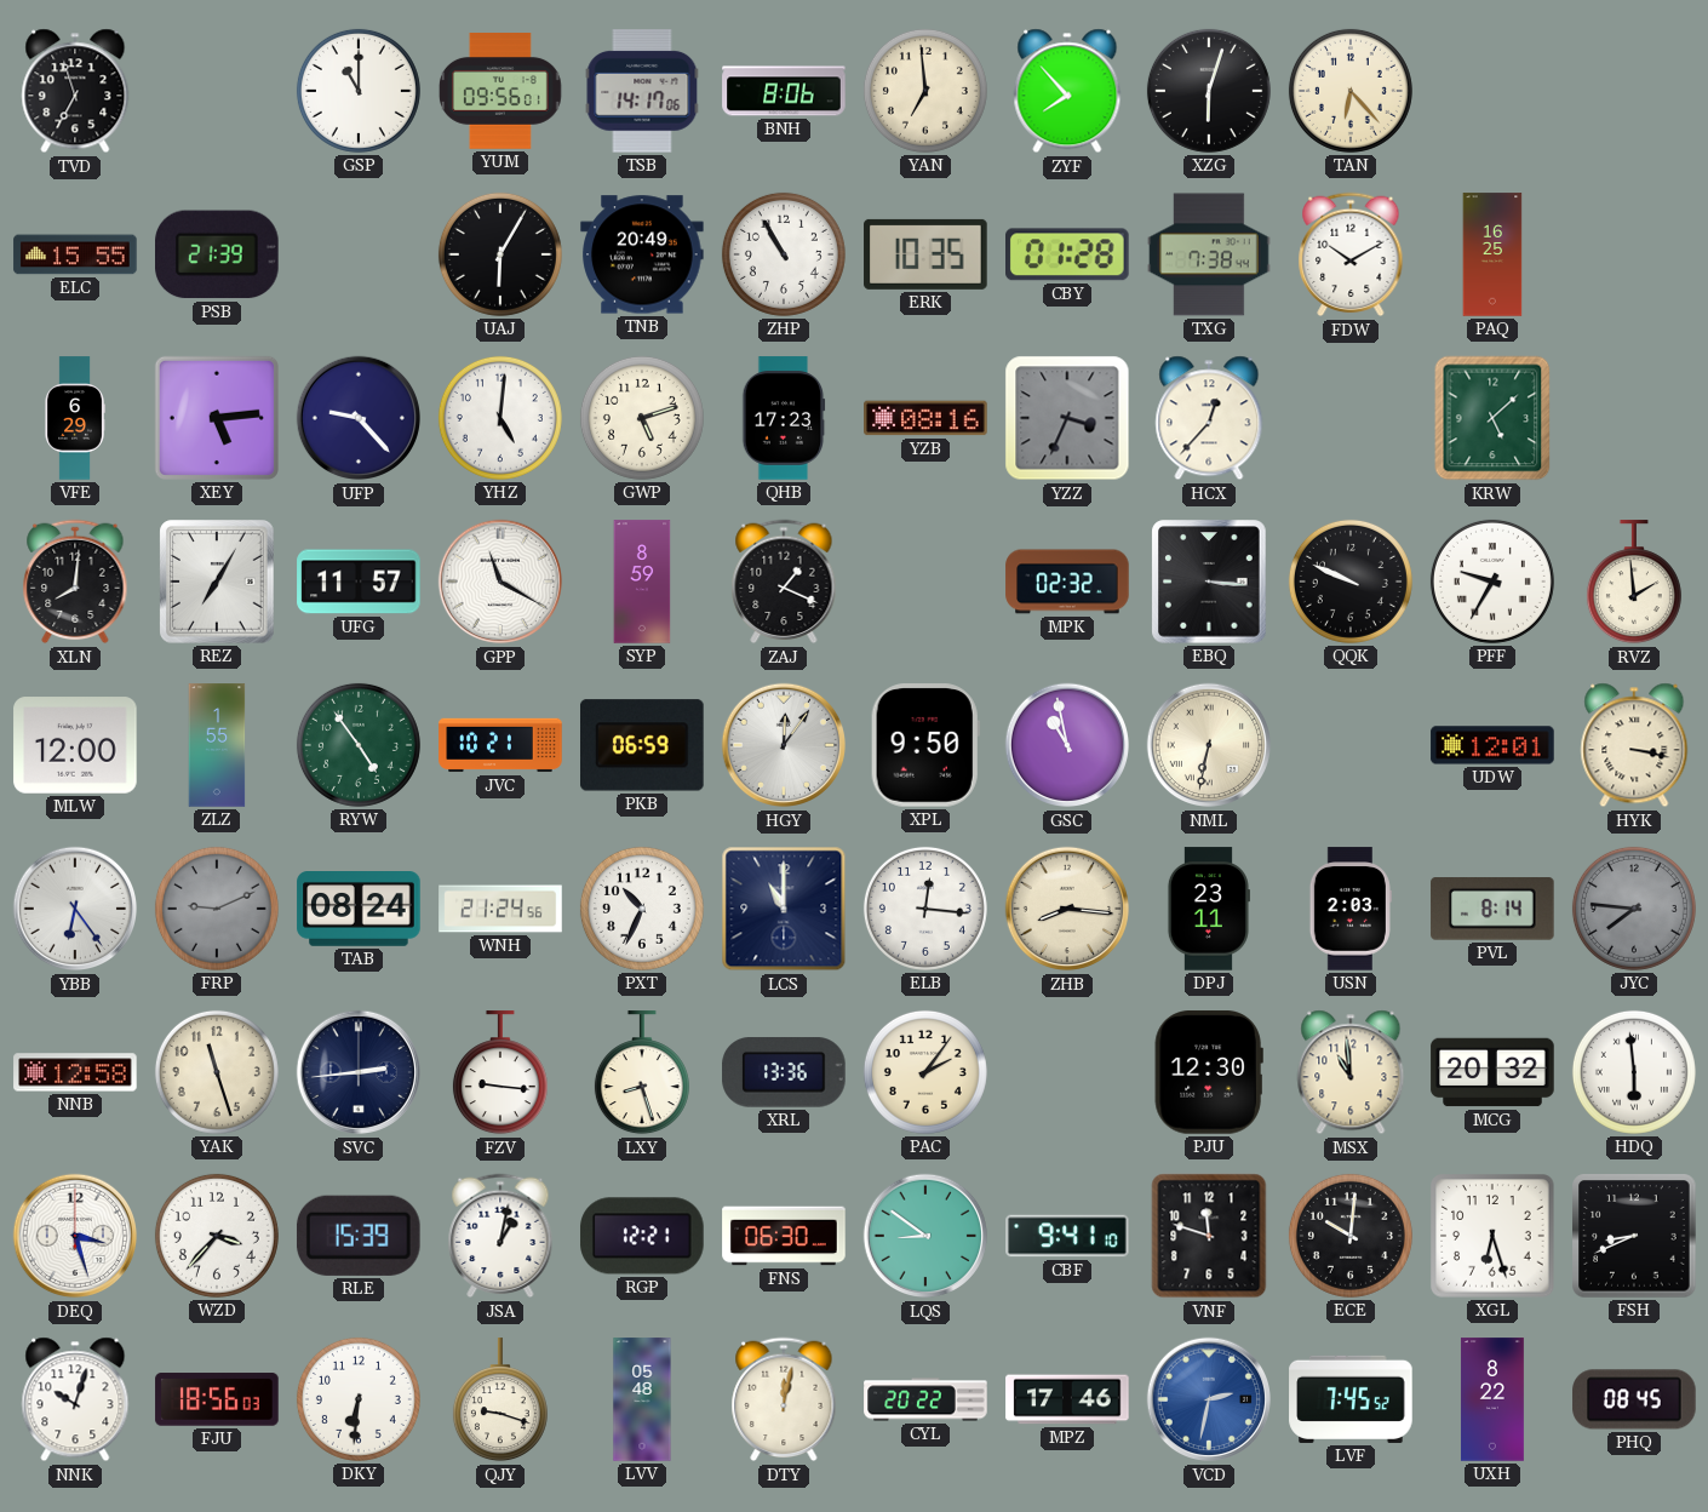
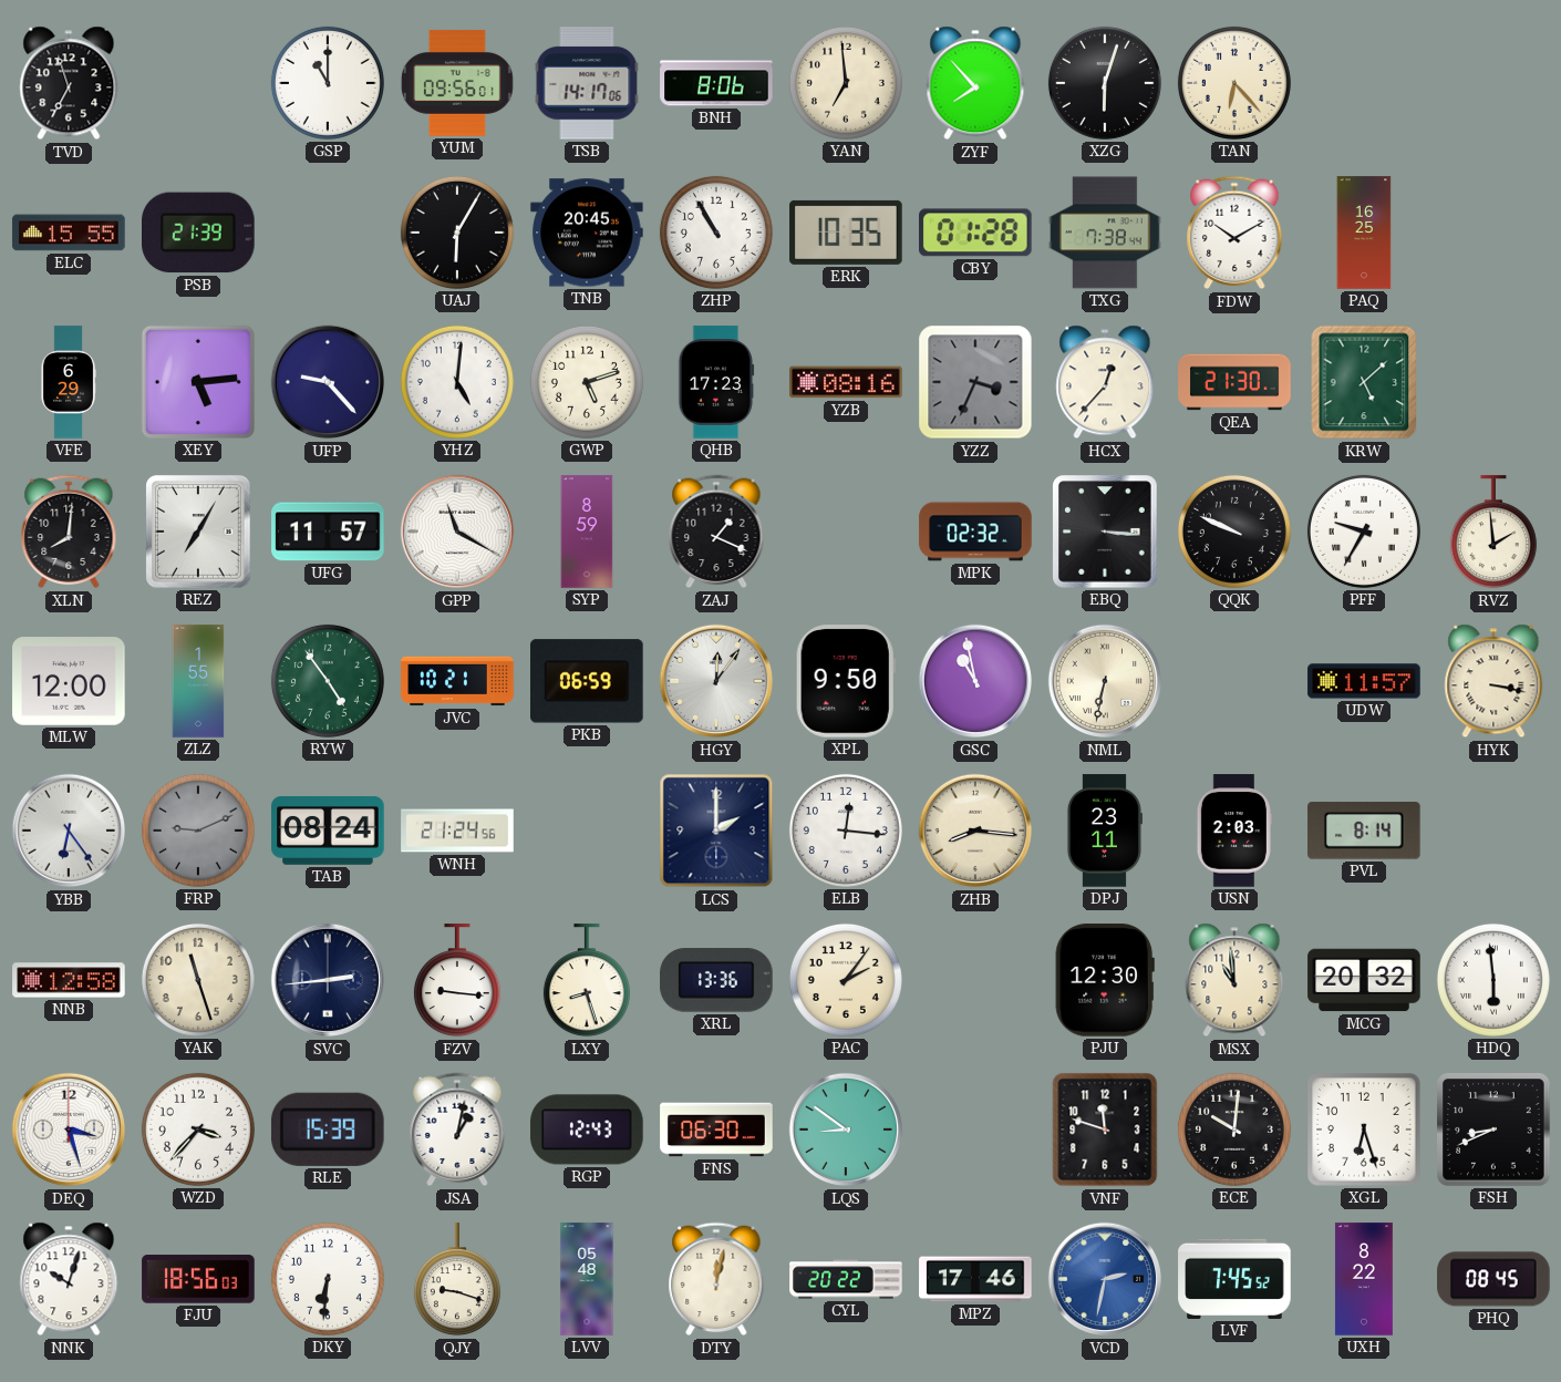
TNB: 20:49 -> 20:45
QEA: none -> 21:30
UDW: 12:01 -> 11:57
PXT: 10:34 -> none
LCS: 11:00 -> 2:00
JYC: 7:46 -> none
RGP: 12:21 -> 12:43
CBF: 9:41 -> none
